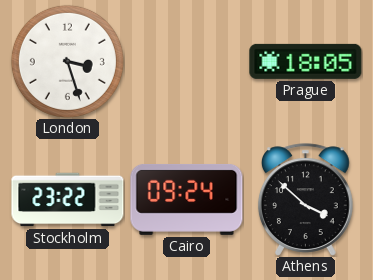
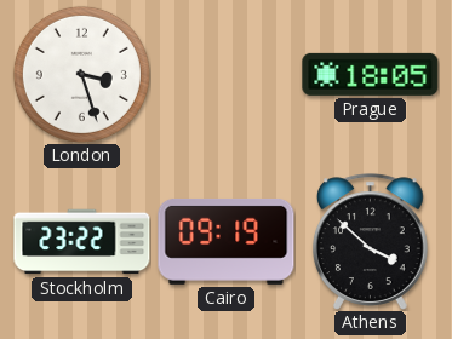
Cairo: 09:24 -> 09:19
